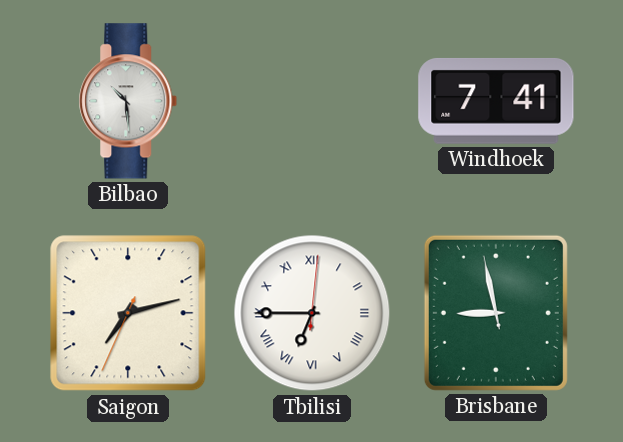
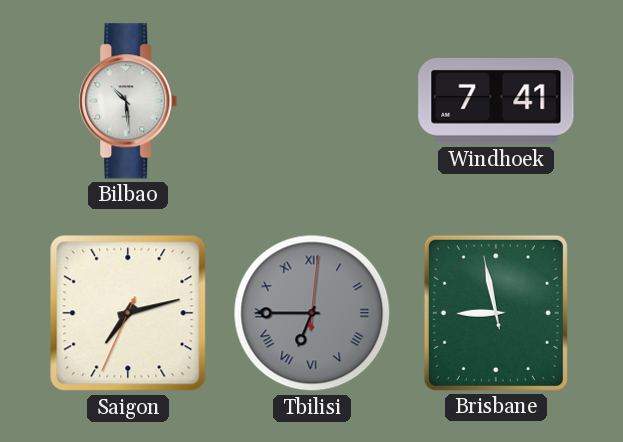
Tbilisi dial: white -> grey
